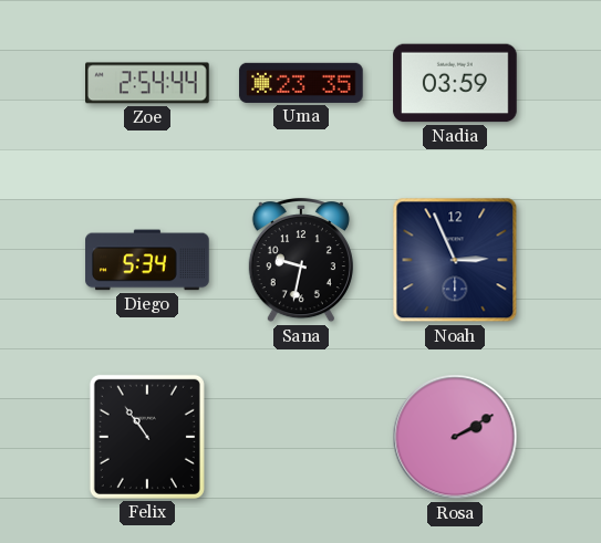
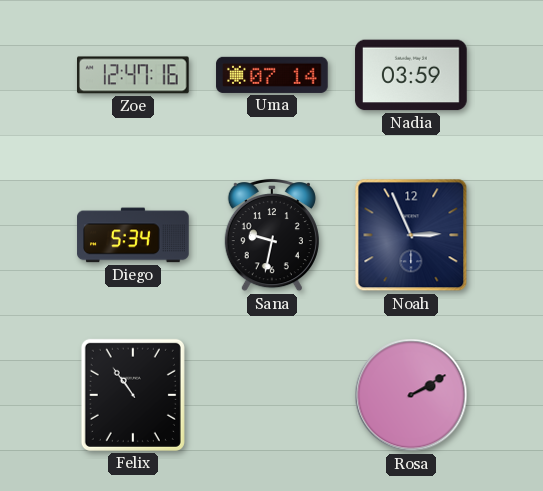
Zoe: 2:54 -> 12:47
Uma: 23:35 -> 07:14
